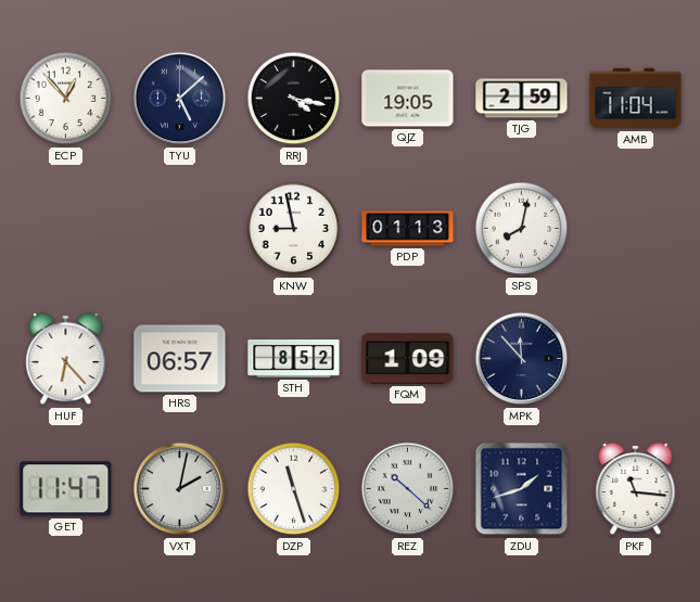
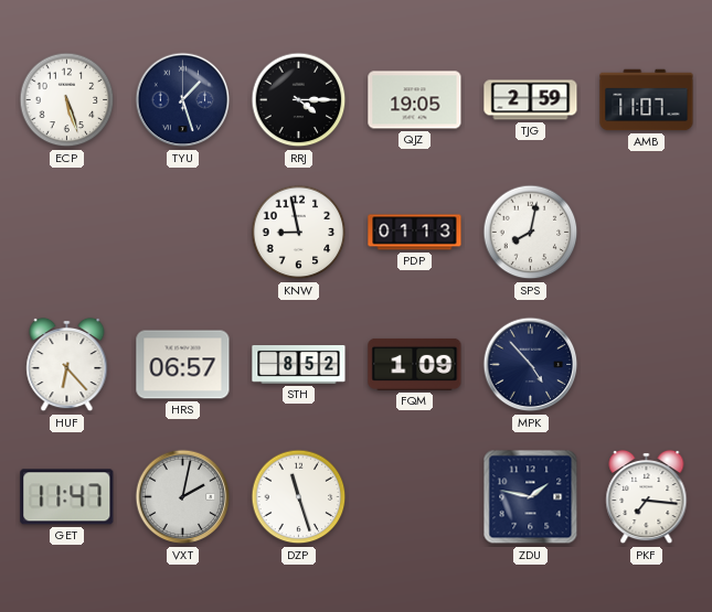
ECP: 12:53 -> 5:27
TYU: 5:08 -> 1:27
RRJ: 4:17 -> 4:15
AMB: 11:04 -> 11:07
MPK: 11:53 -> 4:53
REZ: 10:22 -> none
ZDU: 1:42 -> 1:47
PKF: 11:16 -> 7:16
